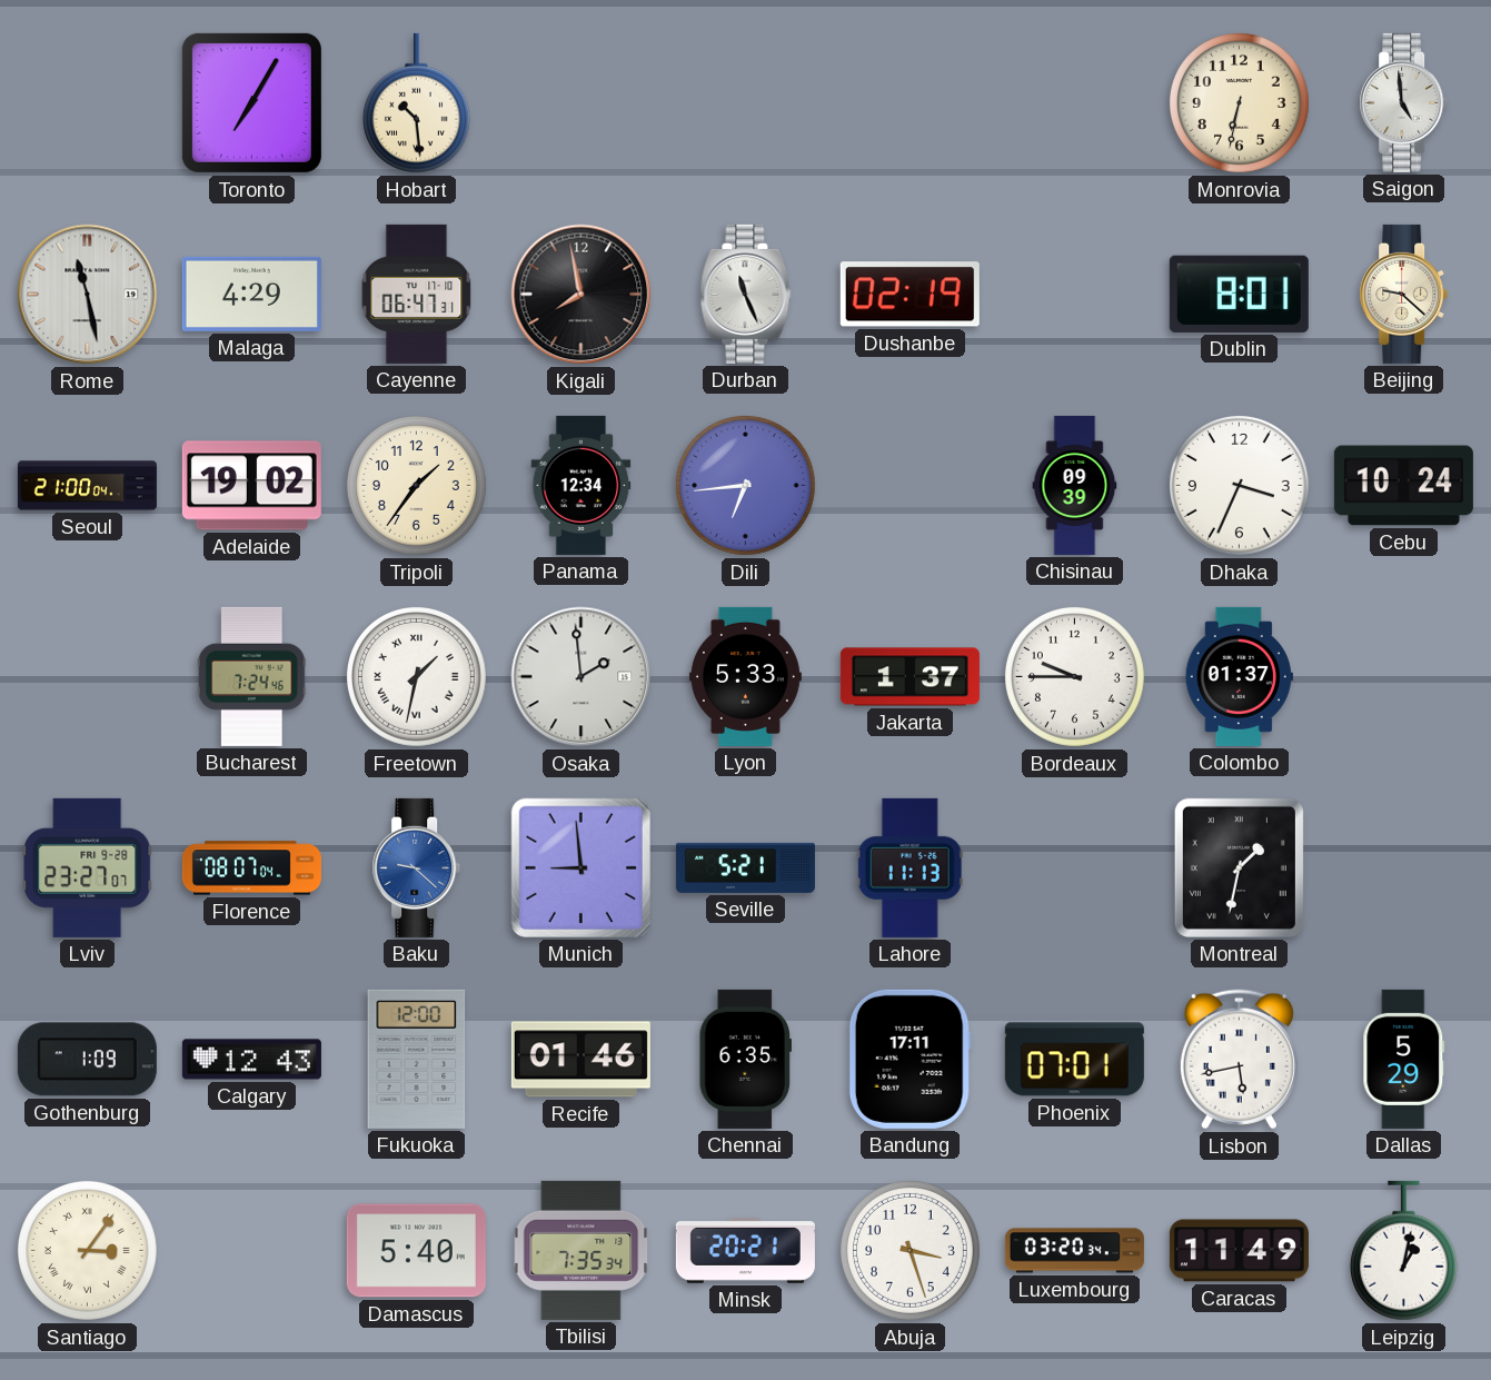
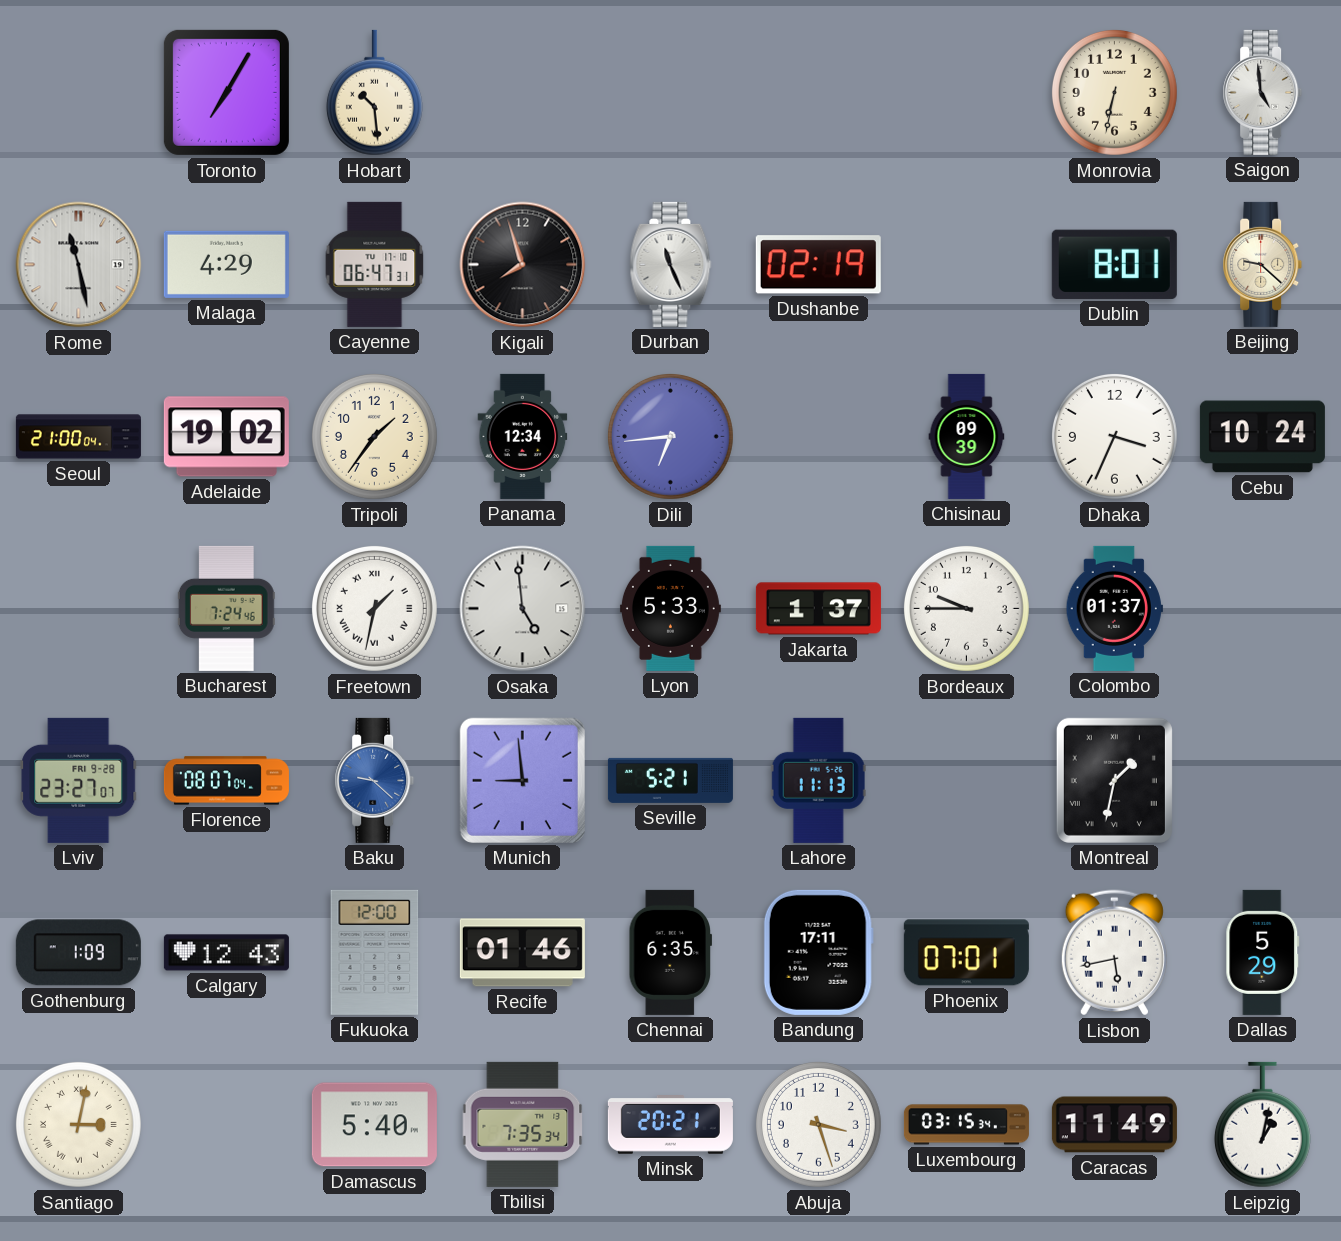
Kigali: 7:58 -> 7:57
Osaka: 1:59 -> 4:59
Santiago: 3:06 -> 3:02
Luxembourg: 03:20 -> 03:15
